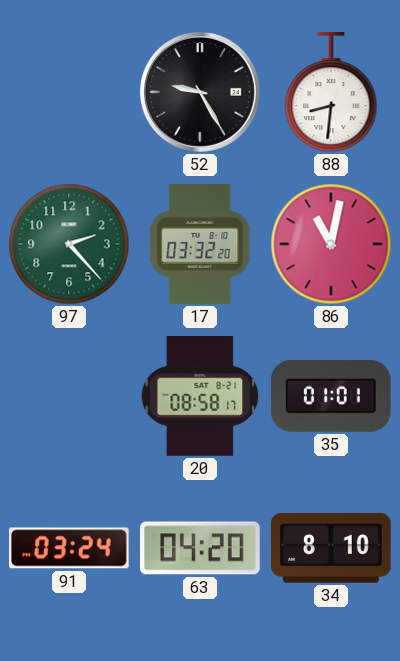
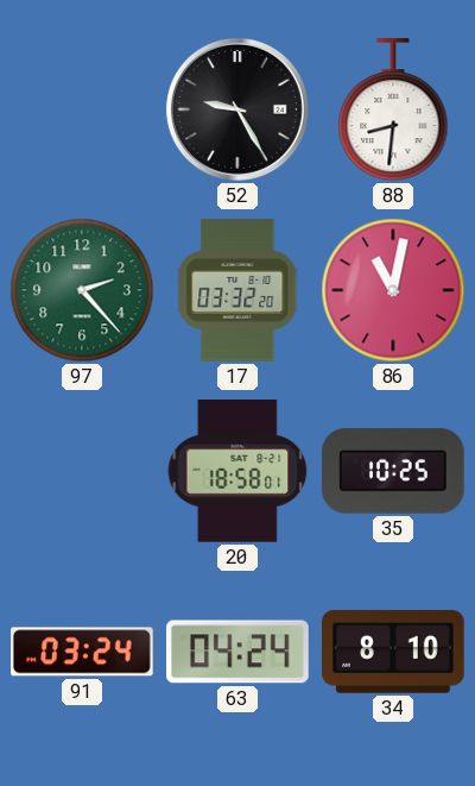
20: 08:58 -> 18:58
35: 01:01 -> 10:25
63: 04:20 -> 04:24
